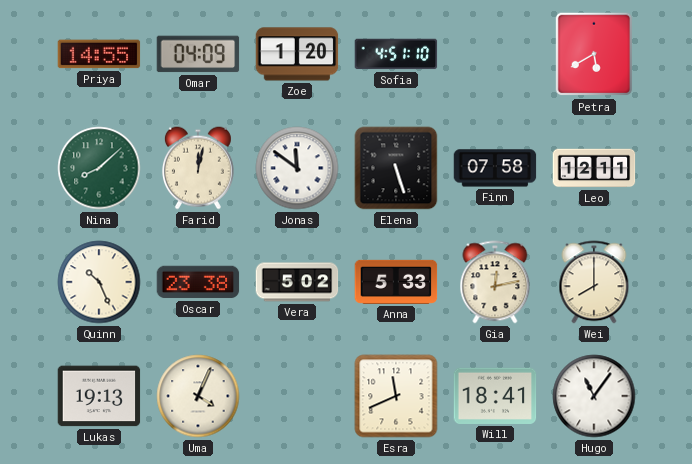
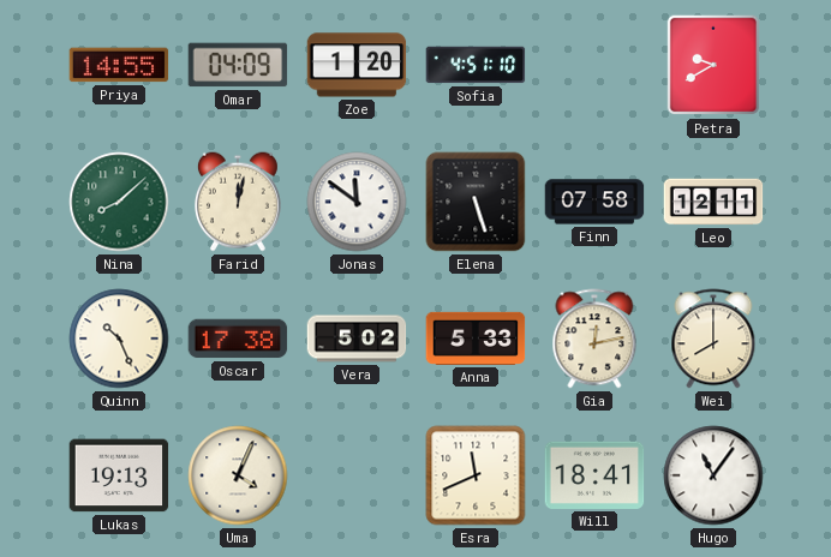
Petra: 5:40 -> 9:40
Oscar: 23:38 -> 17:38
